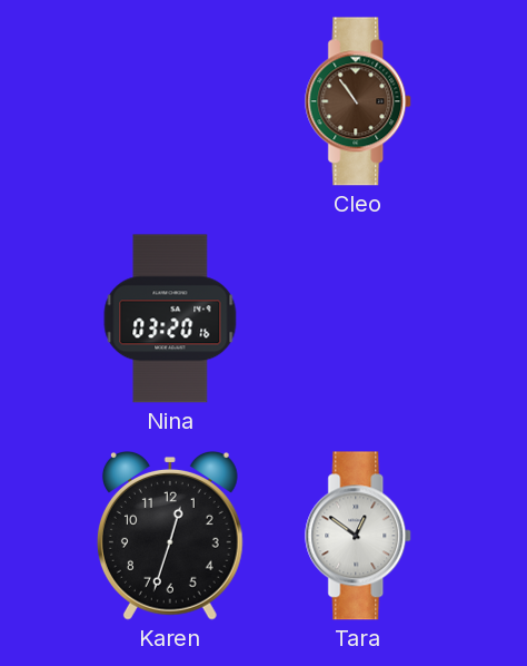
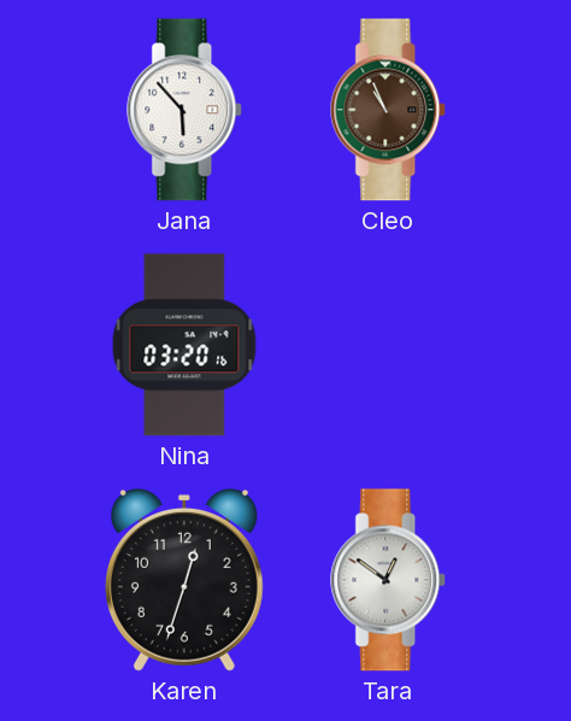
Jana: none -> 5:53
Cleo: 10:54 -> 10:56
